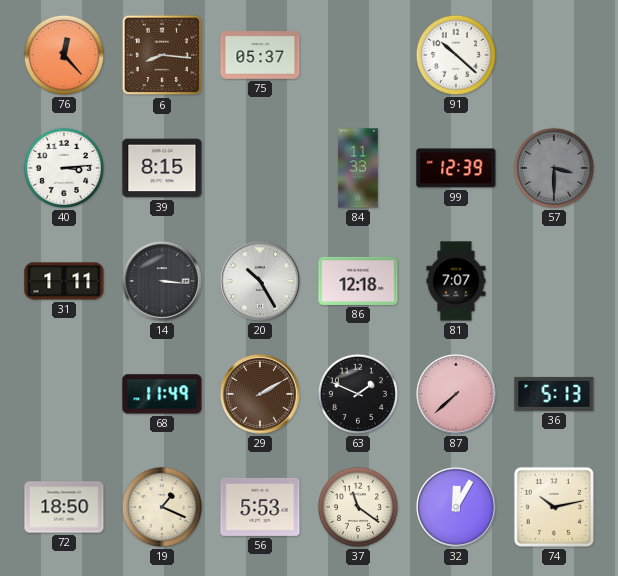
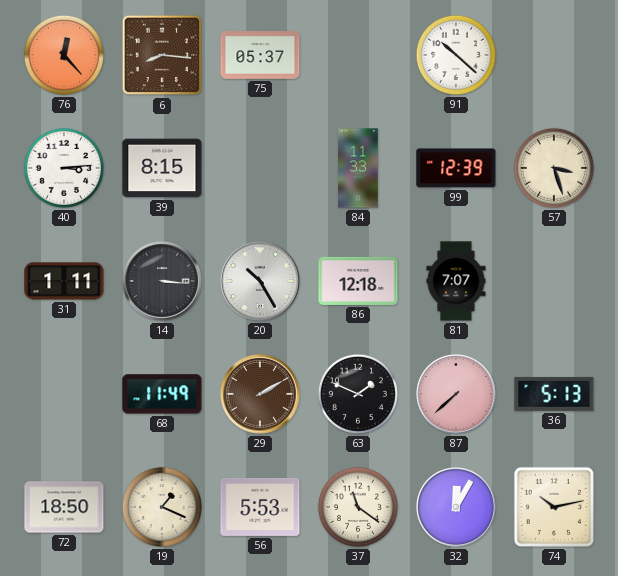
57: 3:30 -> 3:27
57 dial: grey -> cream
